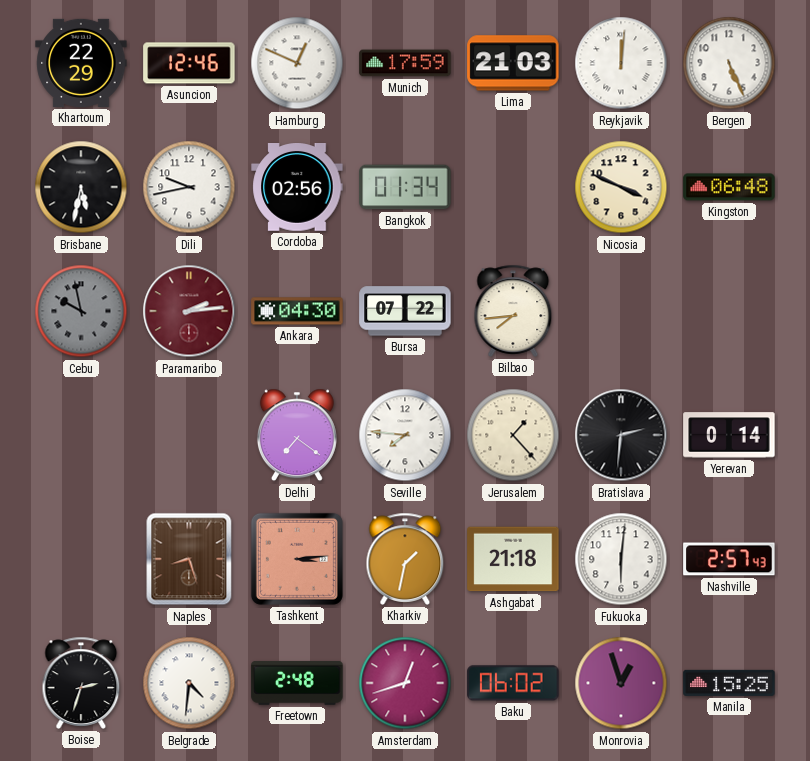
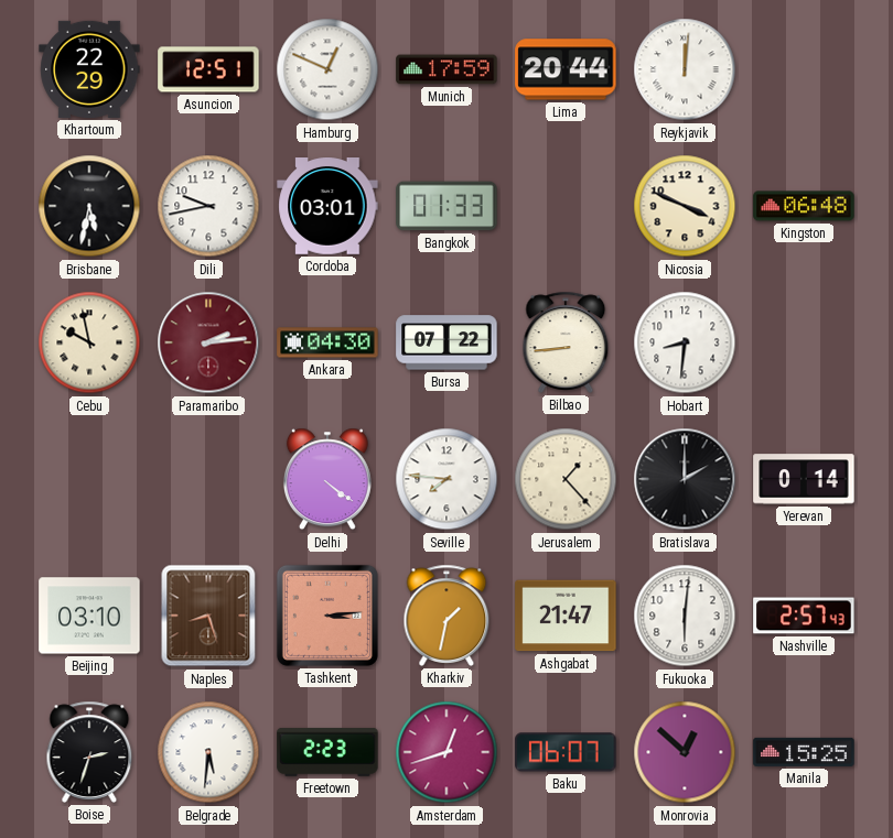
Asuncion: 12:46 -> 12:51
Lima: 21:03 -> 20:44
Bergen: 5:26 -> none
Cordoba: 02:56 -> 03:01
Bangkok: 01:34 -> 01:33
Cebu dial: grey -> cream
Bilbao: 7:44 -> 8:44
Hobart: none -> 8:31
Delhi: 7:21 -> 4:21
Bratislava: 2:31 -> 2:00
Beijing: none -> 03:10
Ashgabat: 21:18 -> 21:47
Belgrade: 4:31 -> 5:31
Freetown: 2:48 -> 2:23
Baku: 06:02 -> 06:07
Monrovia: 12:57 -> 12:52
